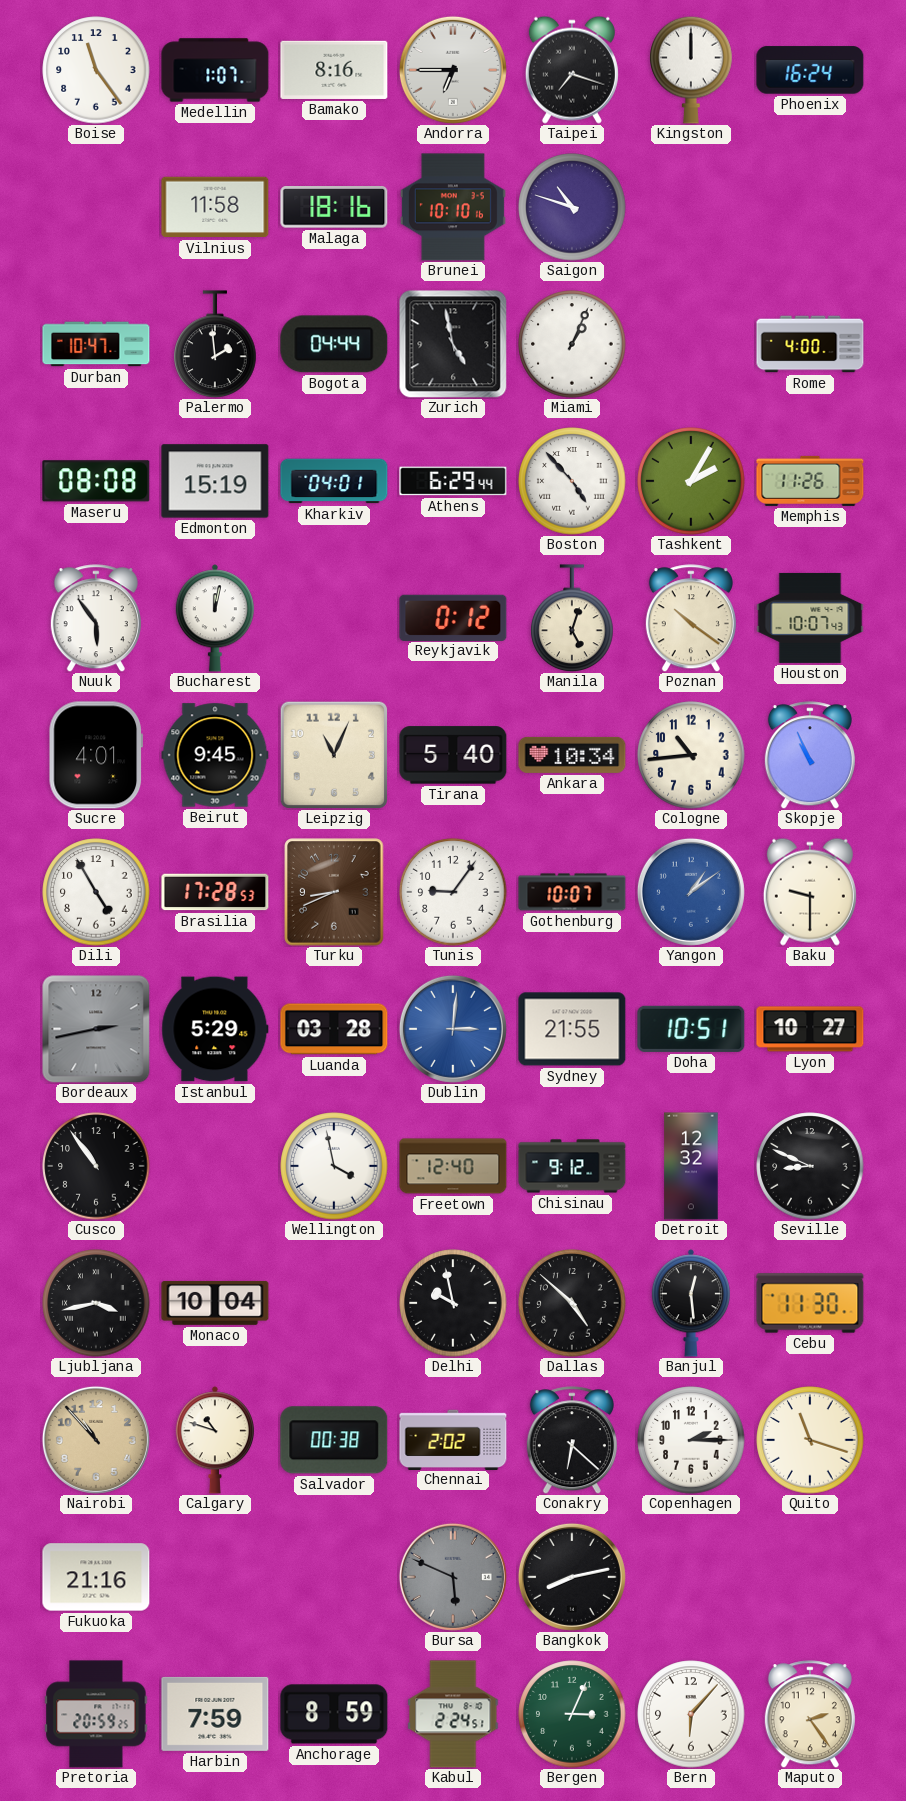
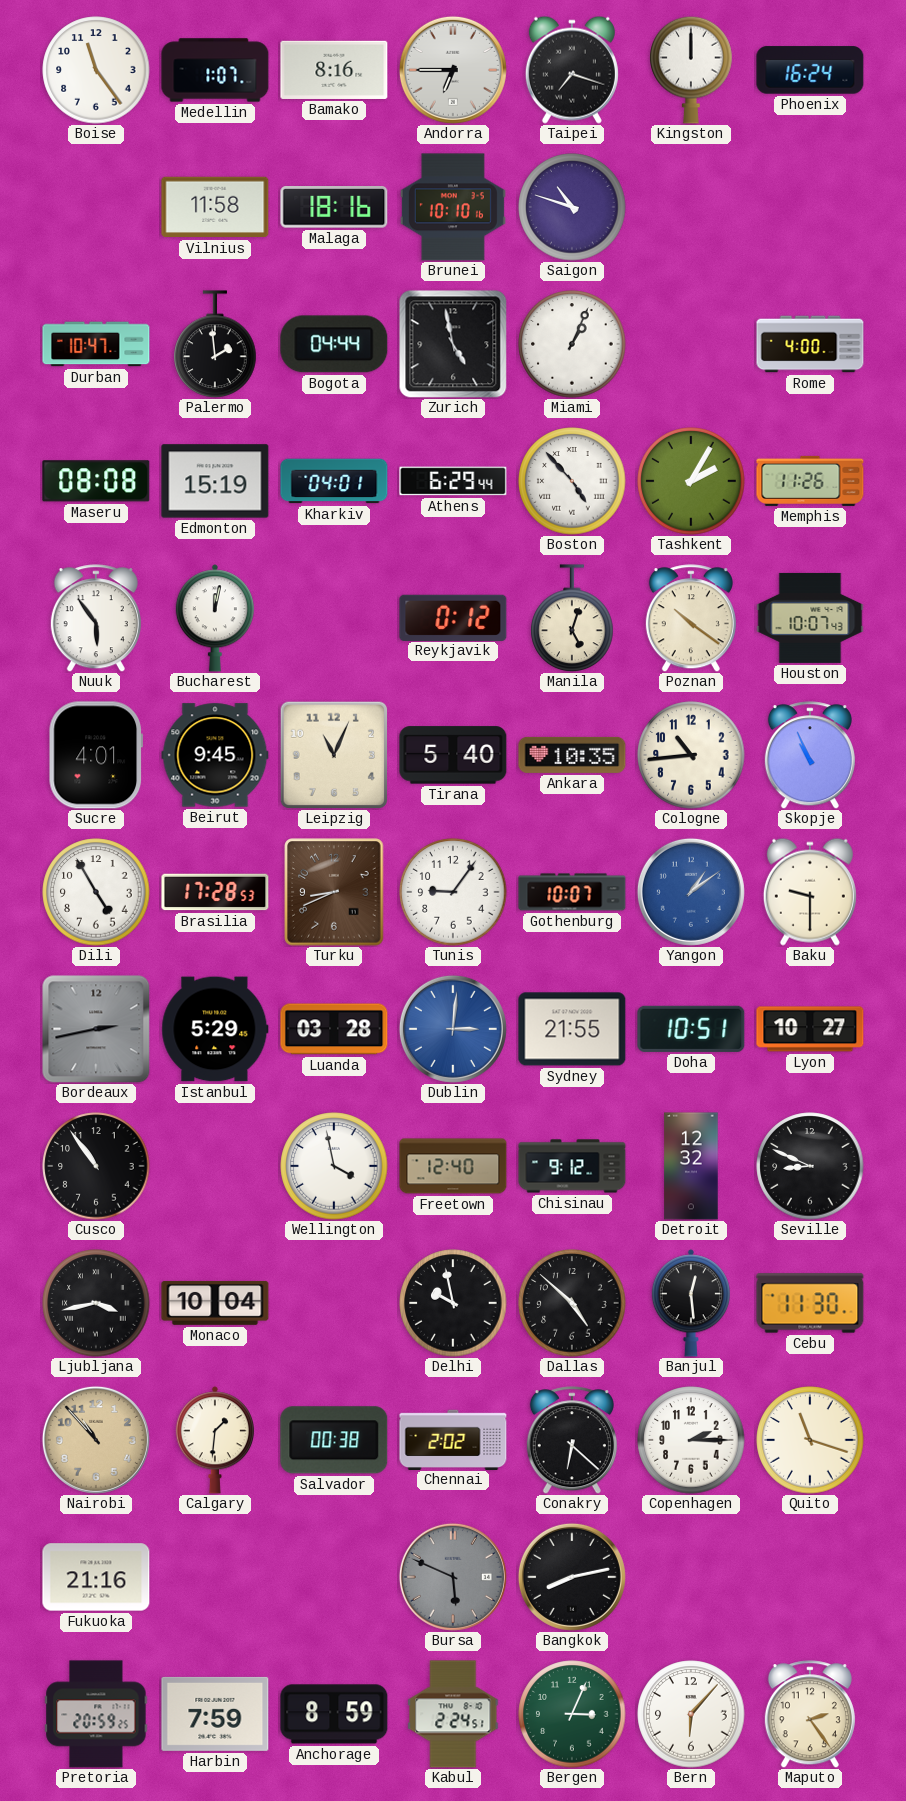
Ankara: 10:34 -> 10:35
Calgary: 10:48 -> 1:31
